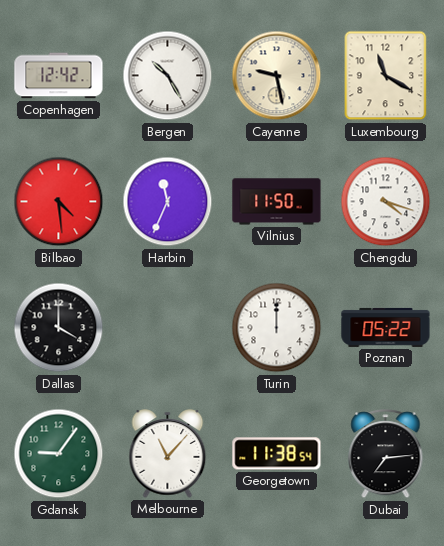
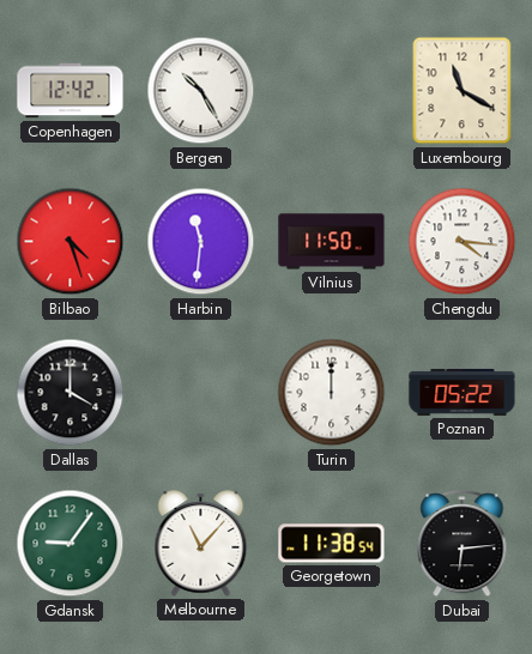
Cayenne: 9:28 -> none
Bilbao: 4:29 -> 4:27
Harbin: 11:34 -> 11:31
Chengdu: 4:18 -> 4:16
Dubai: 7:14 -> 6:14
